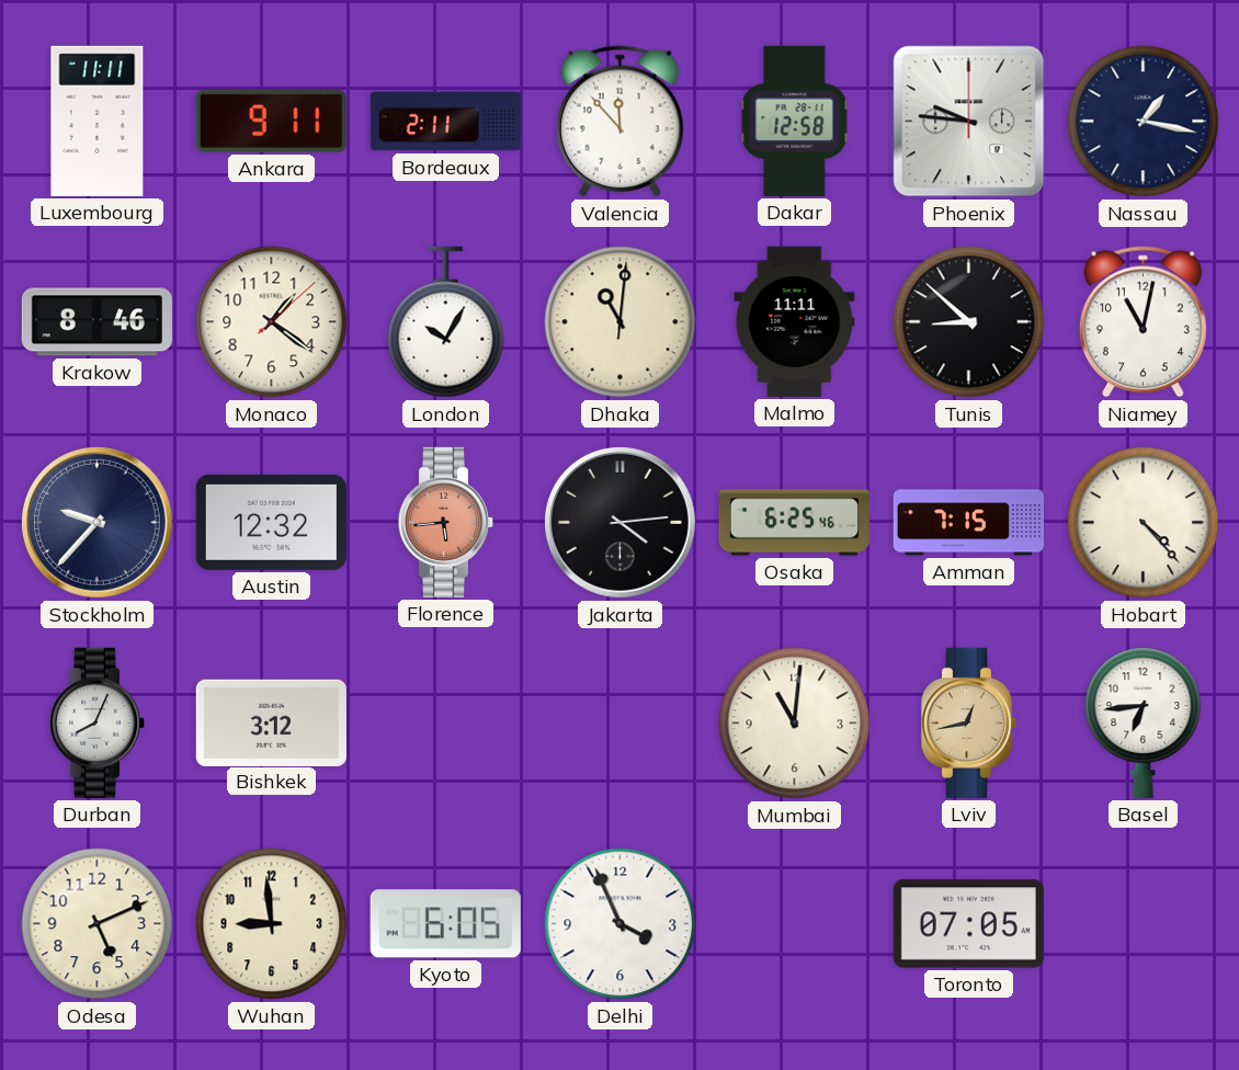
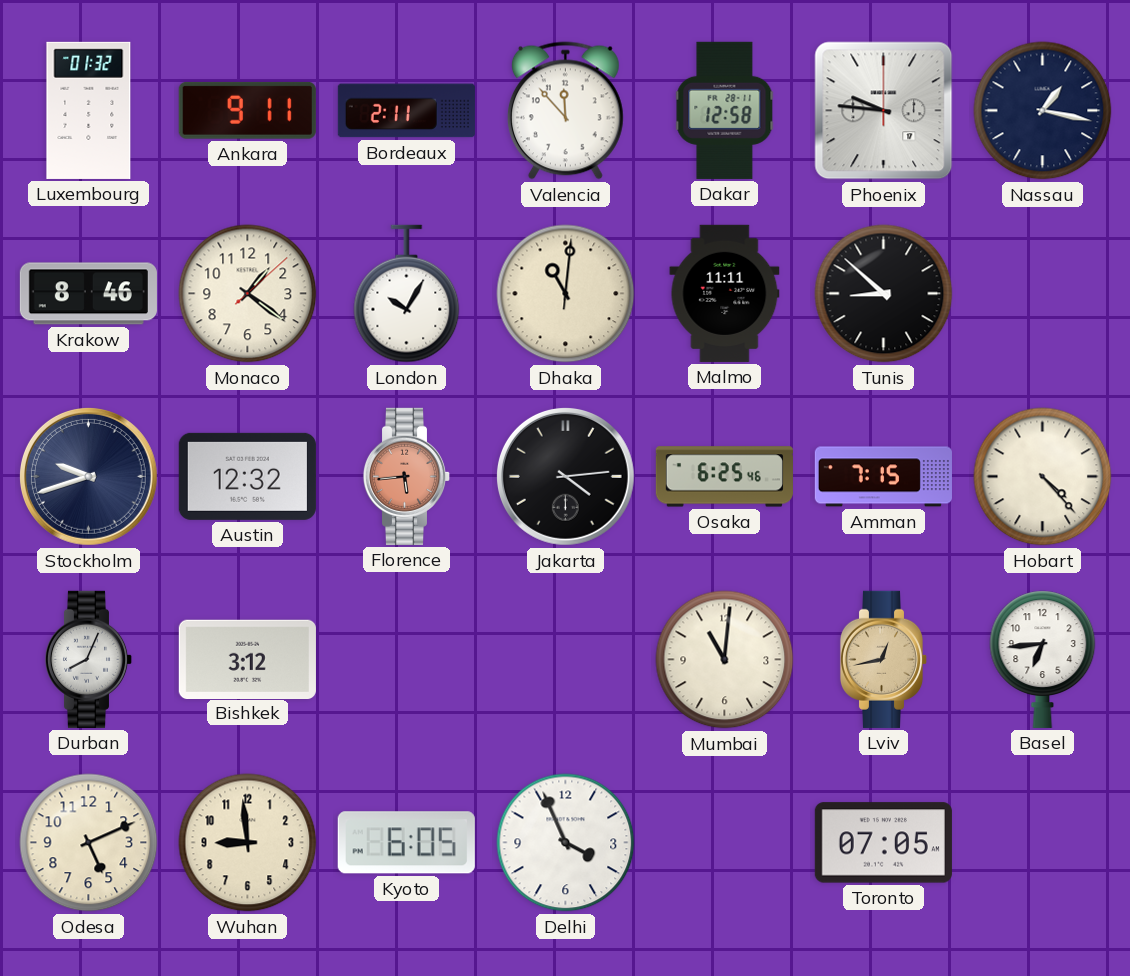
Luxembourg: 11:11 -> 01:32
Niamey: 11:02 -> none
Stockholm: 9:37 -> 9:42
